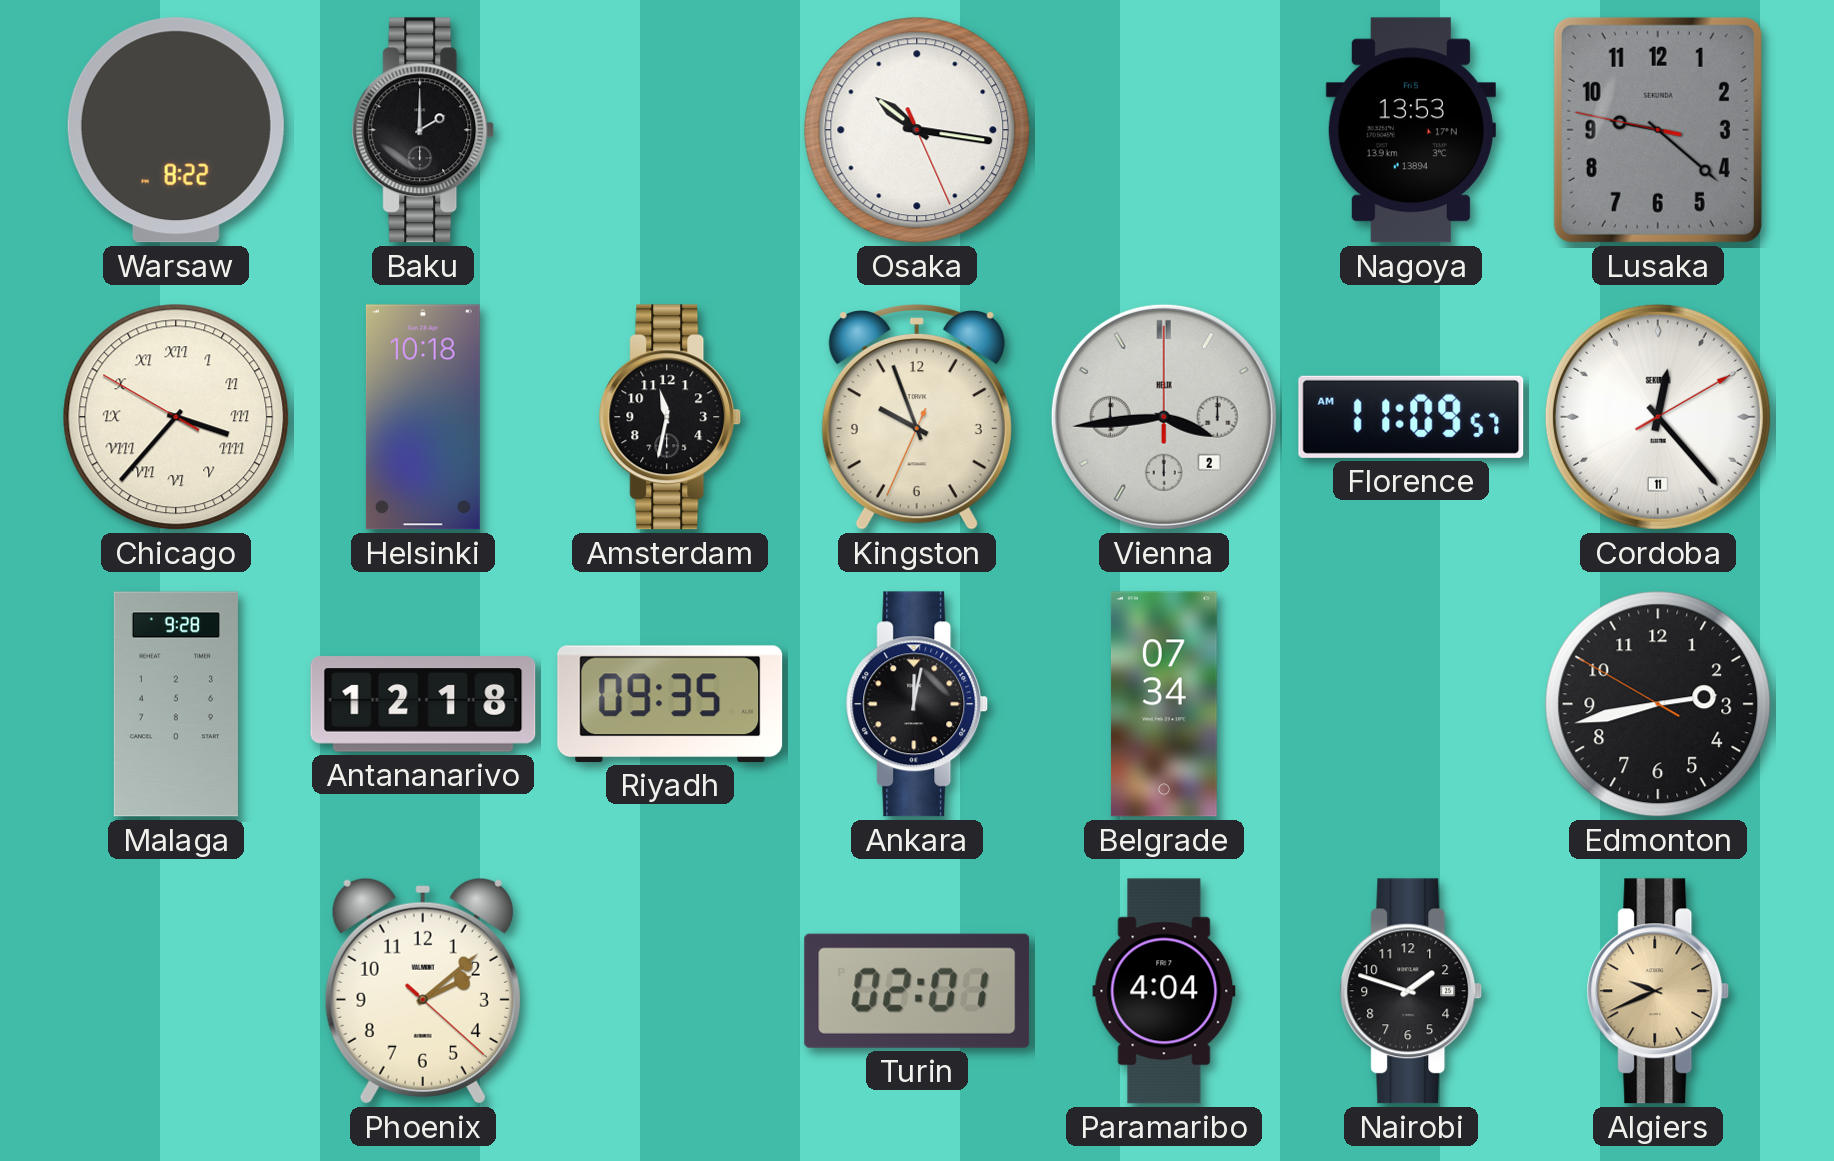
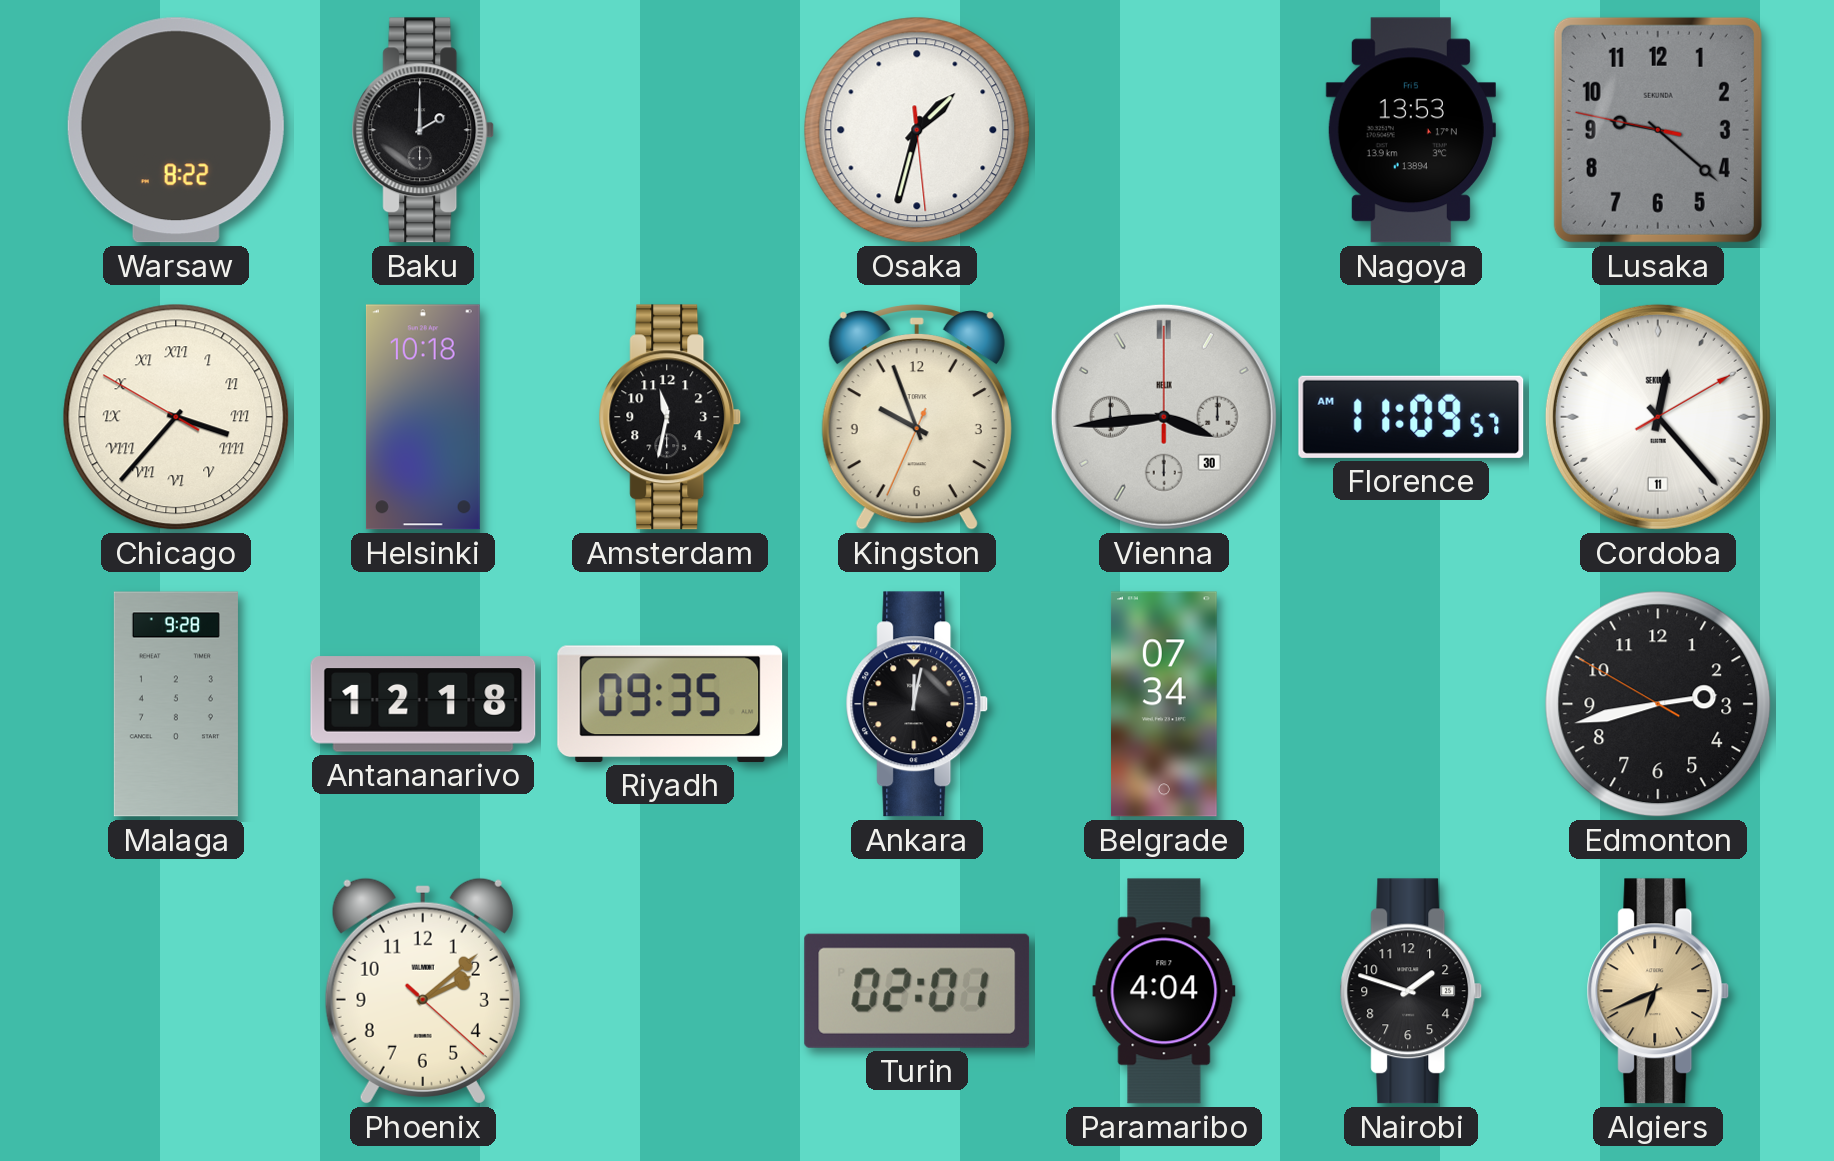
Osaka: 10:16 -> 1:32
Vienna date: 2 -> 30
Algiers: 9:41 -> 6:41
